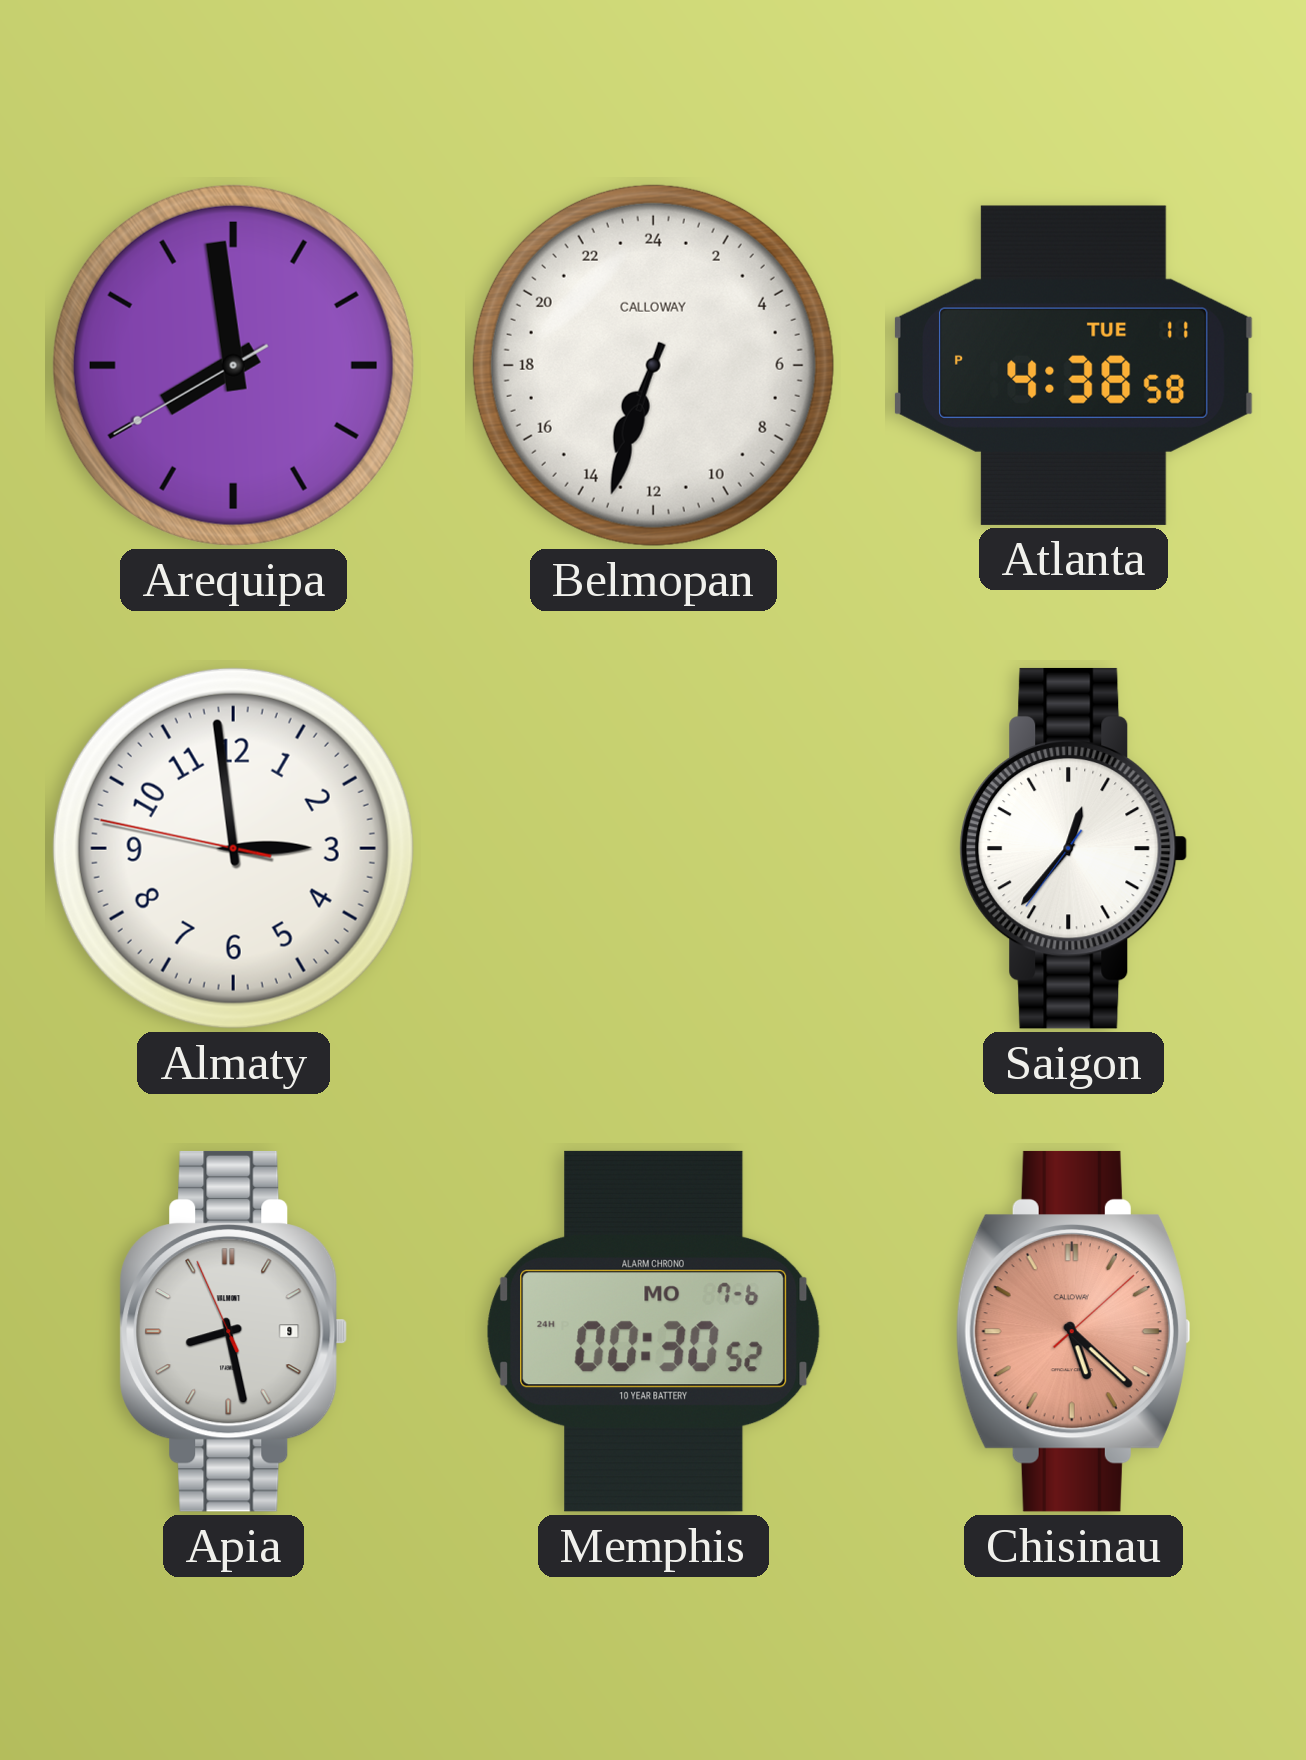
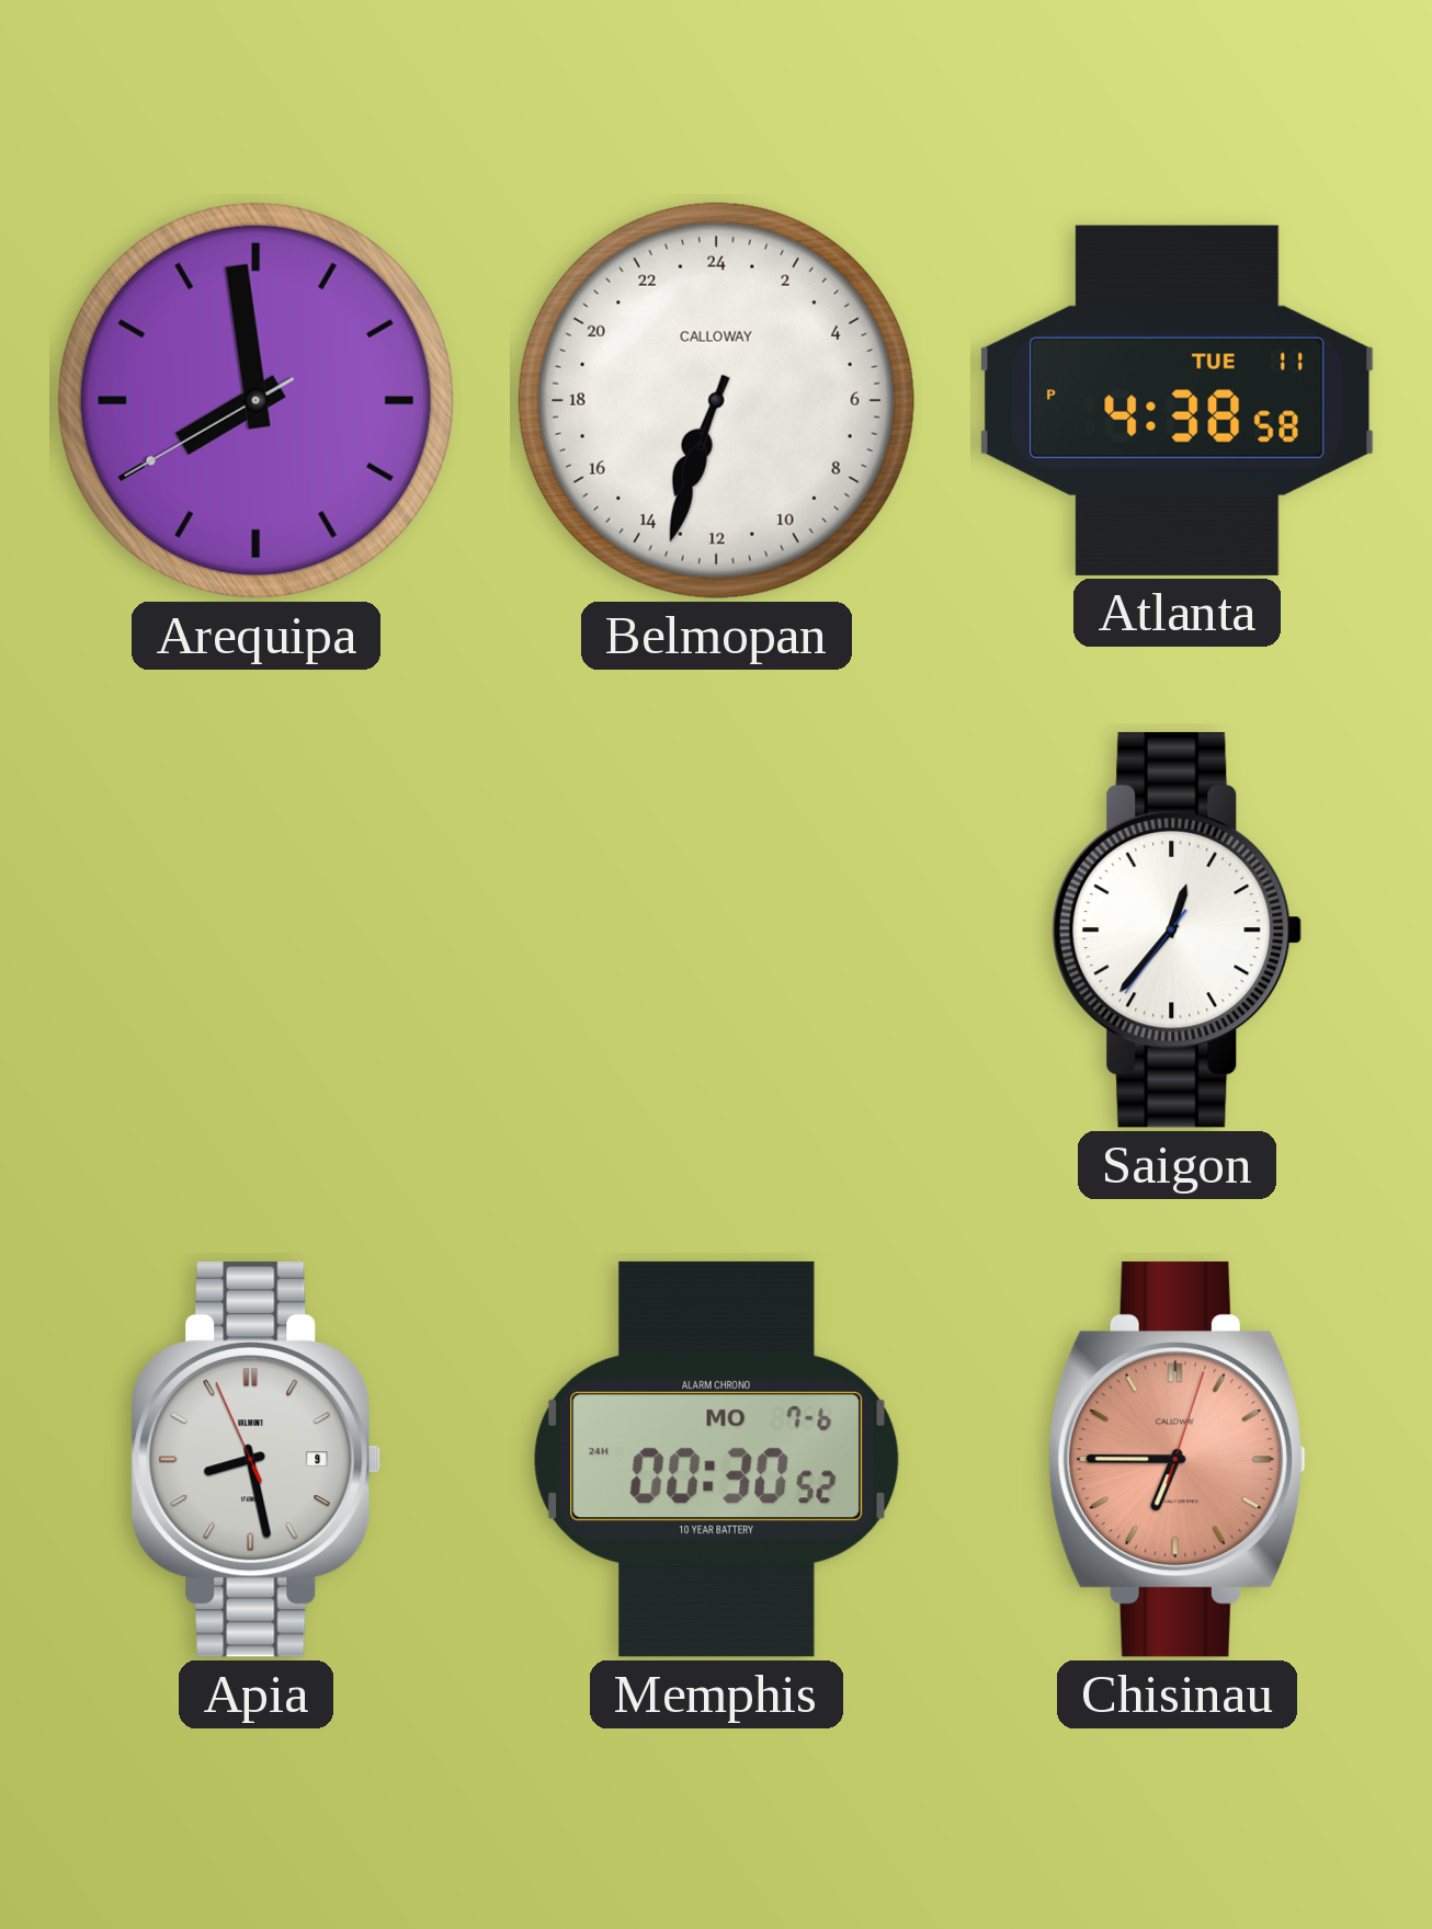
Almaty: 2:58 -> none
Chisinau: 5:22 -> 6:45
